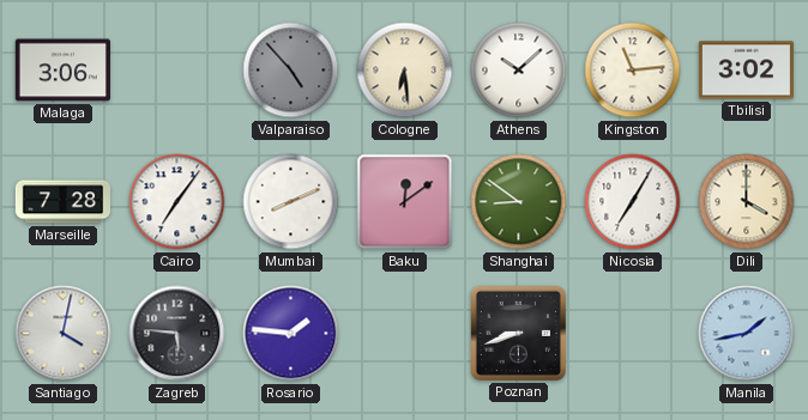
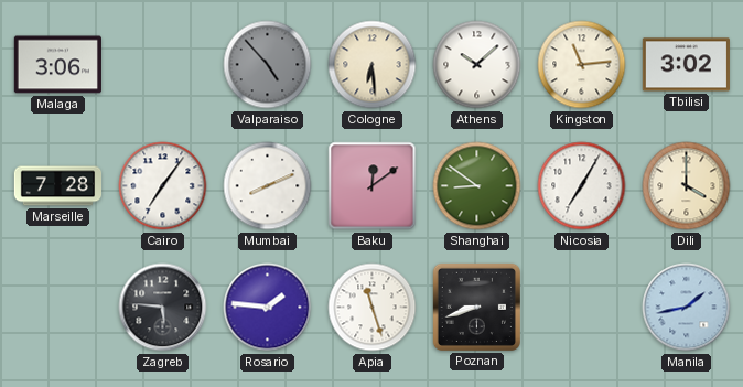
Santiago: 4:02 -> none
Apia: none -> 11:27
